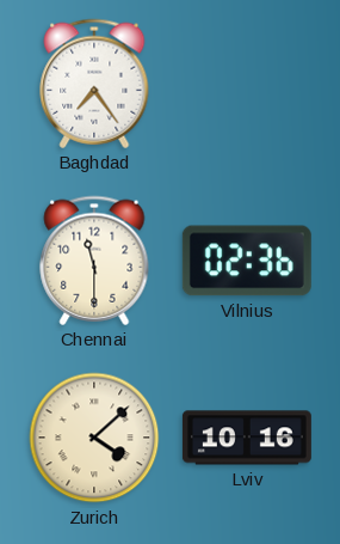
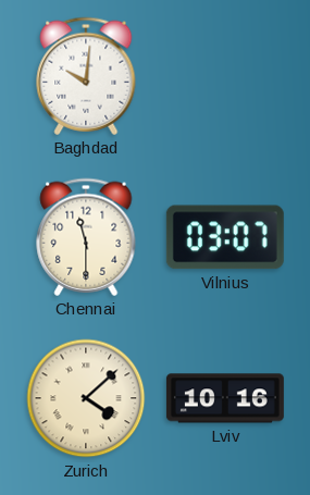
Baghdad: 7:24 -> 10:01
Vilnius: 02:36 -> 03:07
